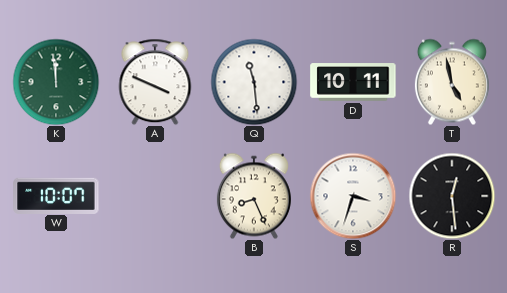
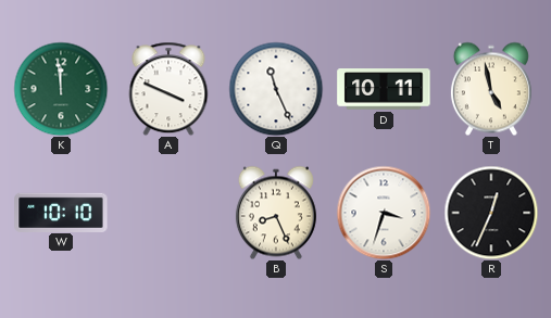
Q: 11:29 -> 11:26
W: 10:07 -> 10:10
R: 12:29 -> 12:34
